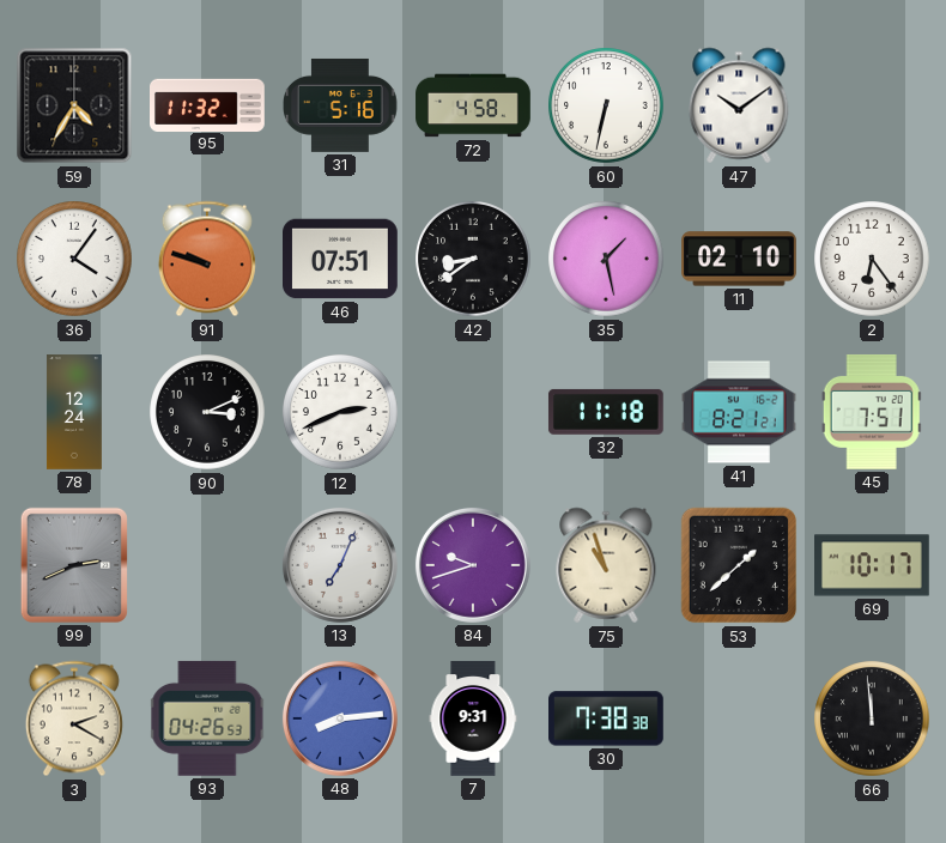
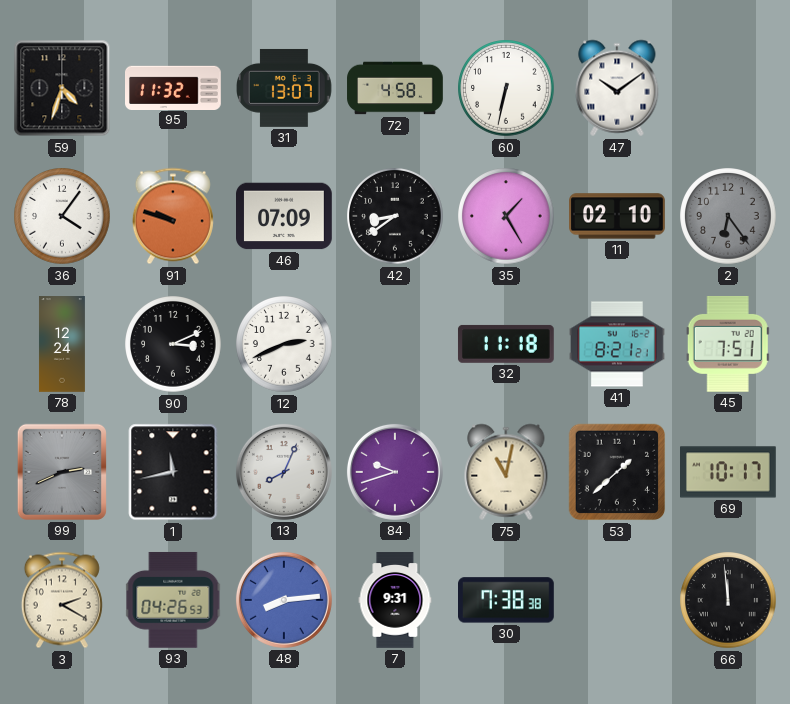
59: 4:35 -> 4:33
31: 5:16 -> 13:07
46: 07:51 -> 07:09
35: 1:28 -> 1:25
2 dial: white -> grey
1: none -> 11:43
13: 7:04 -> 8:04
75: 10:57 -> 11:02
